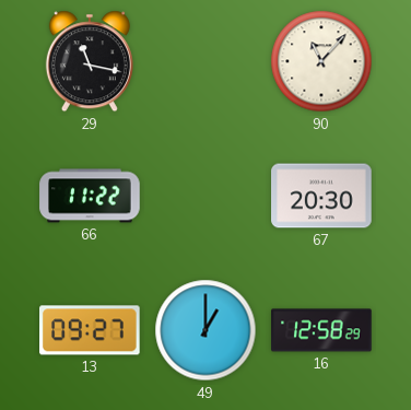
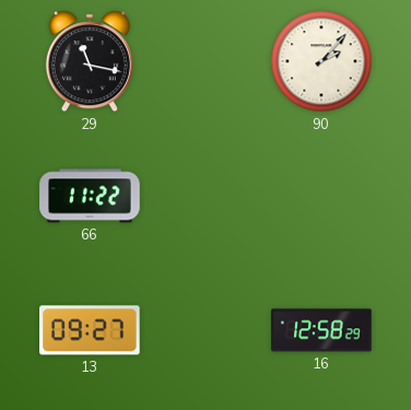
90: 11:07 -> 2:07
67: 20:30 -> none
49: 1:00 -> none
